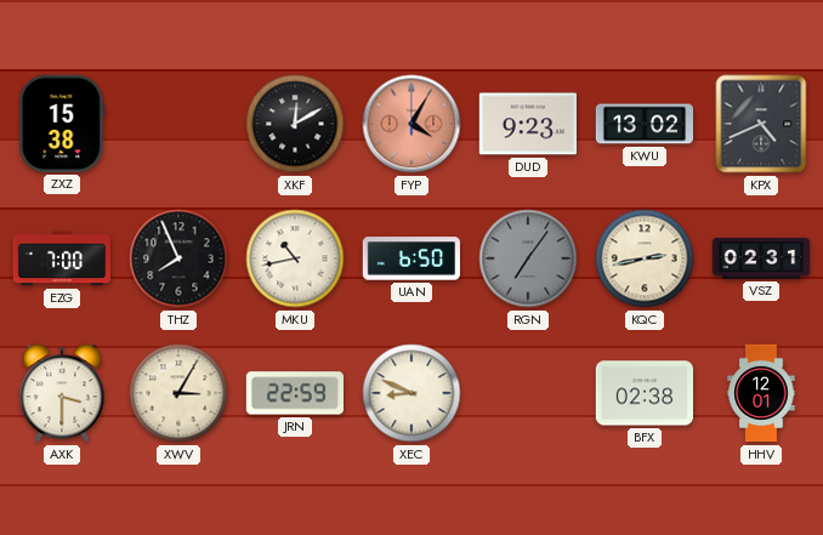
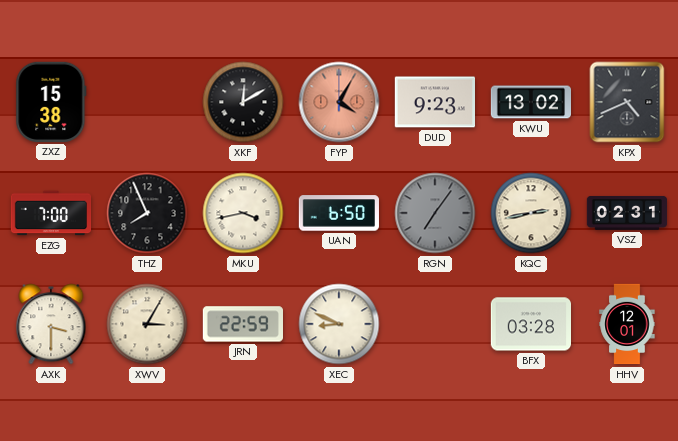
MKU: 10:43 -> 3:43
BFX: 02:38 -> 03:28
